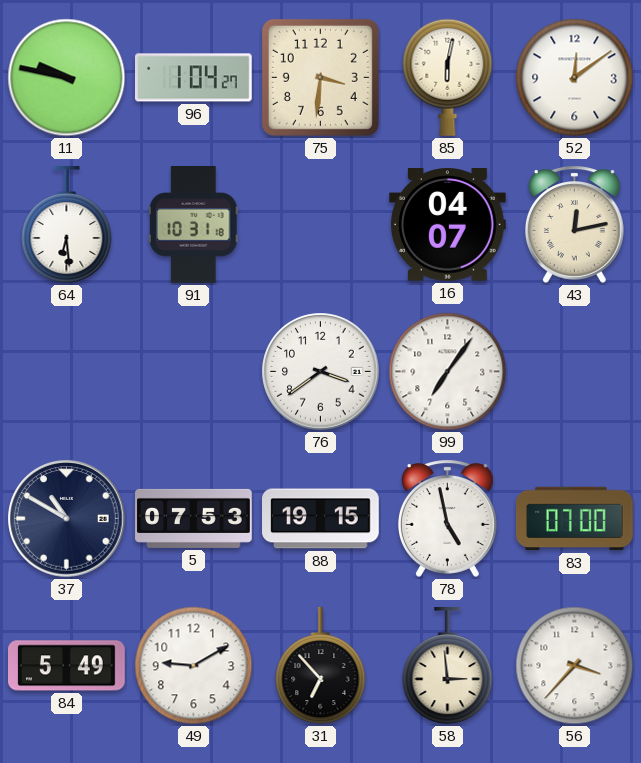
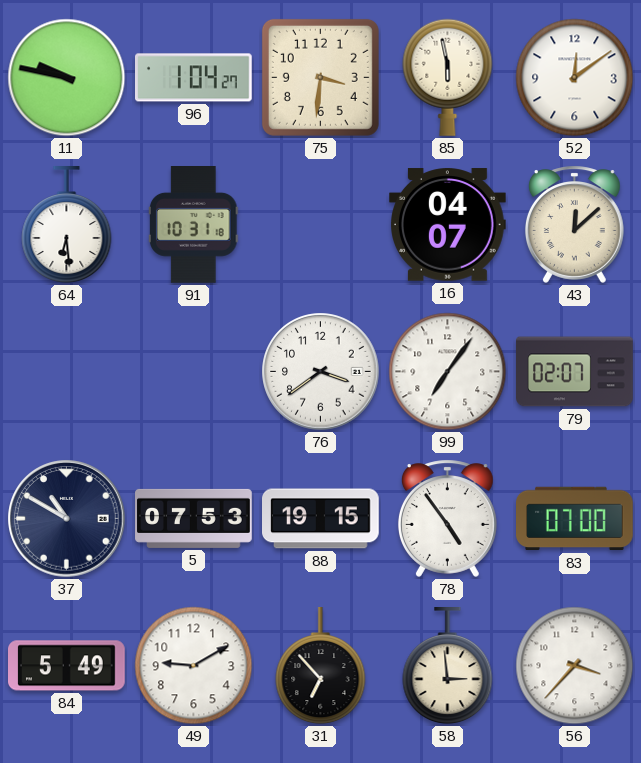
85: 6:02 -> 5:58
43: 12:13 -> 12:08
79: none -> 02:07
78: 4:58 -> 4:54
